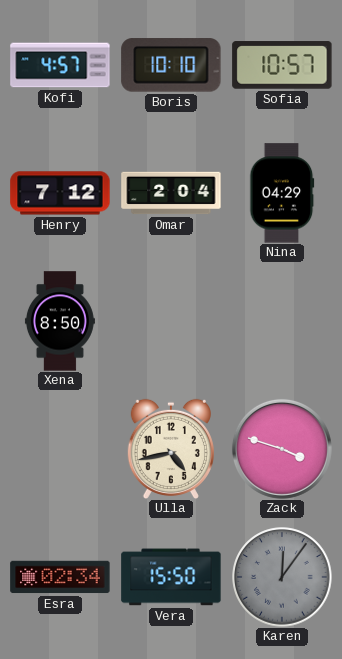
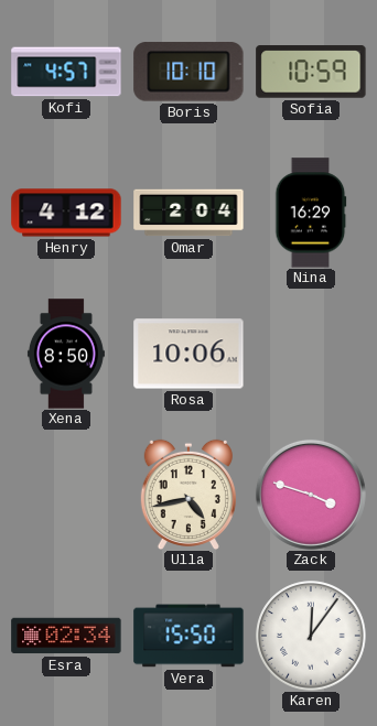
Sofia: 10:57 -> 10:59
Henry: 7:12 -> 4:12
Nina: 04:29 -> 16:29
Rosa: none -> 10:06
Karen dial: grey -> white
